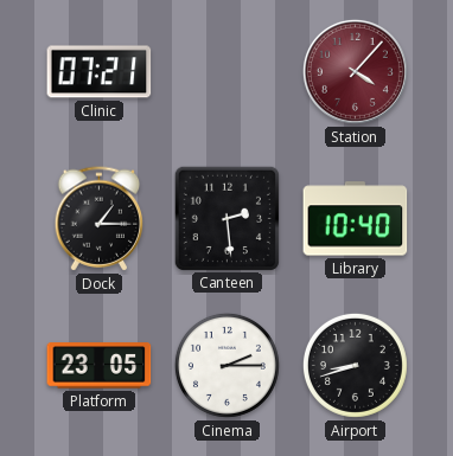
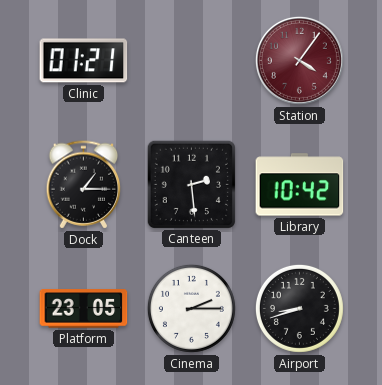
Clinic: 07:21 -> 01:21
Station: 4:07 -> 4:06
Library: 10:40 -> 10:42
